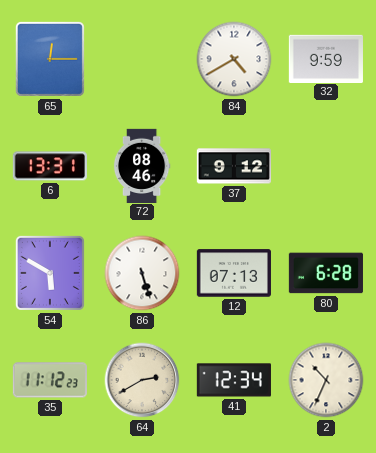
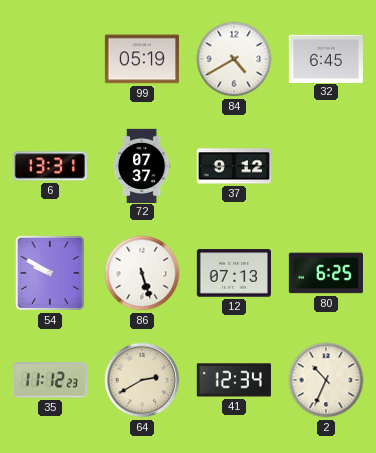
65: 12:15 -> none
99: none -> 05:19
32: 9:59 -> 6:45
72: 08:46 -> 07:37
54: 5:50 -> 9:50
80: 6:28 -> 6:25
